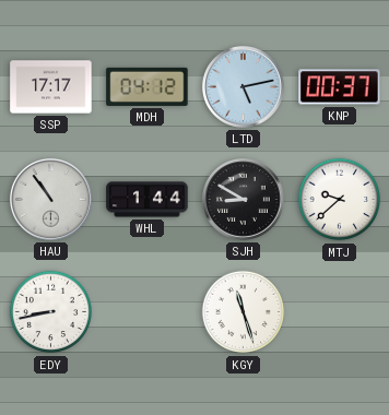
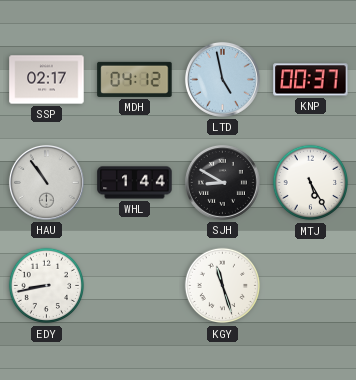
SSP: 17:17 -> 02:17
LTD: 5:13 -> 4:58
MTJ: 9:38 -> 5:25
